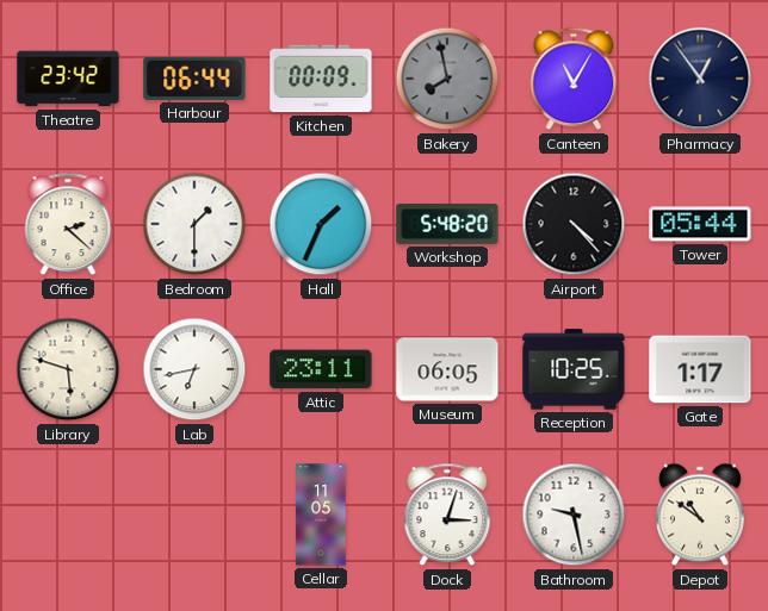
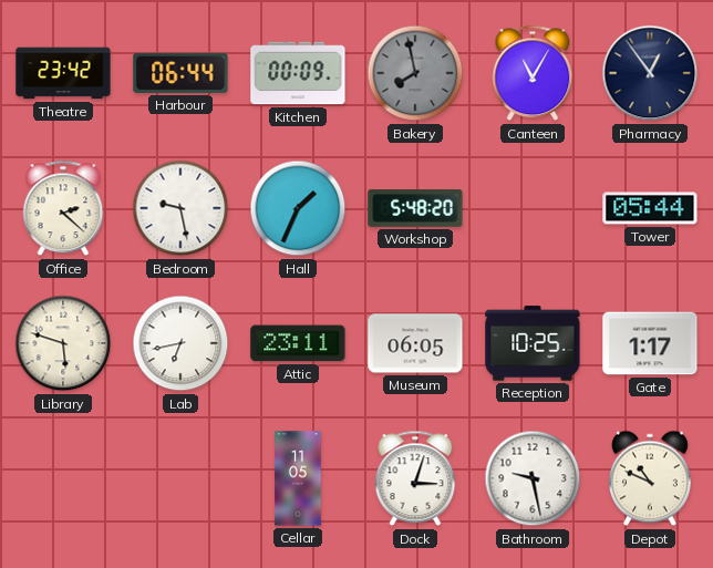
Bedroom: 1:30 -> 9:28
Airport: 4:23 -> none
Depot: 10:51 -> 10:49
